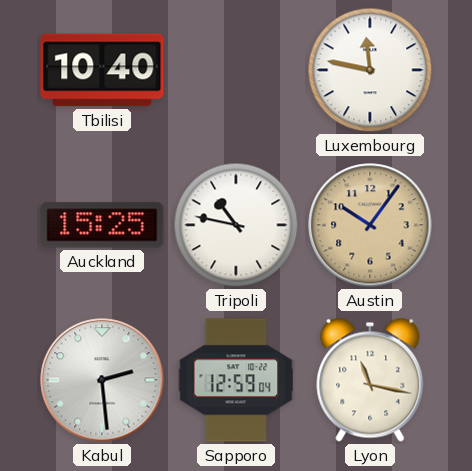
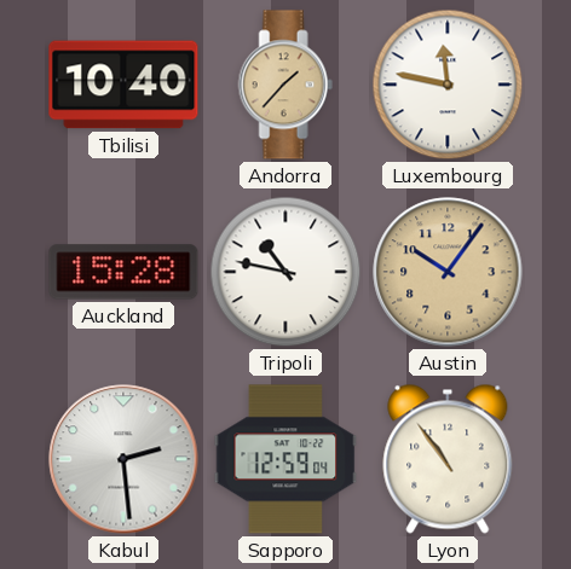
Andorra: none -> 1:37
Auckland: 15:25 -> 15:28
Lyon: 11:17 -> 10:54
